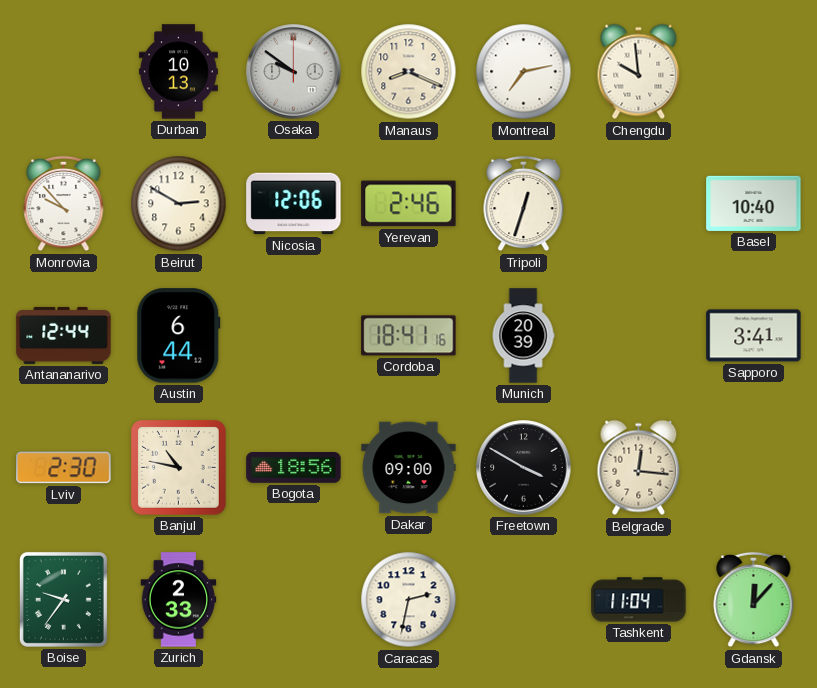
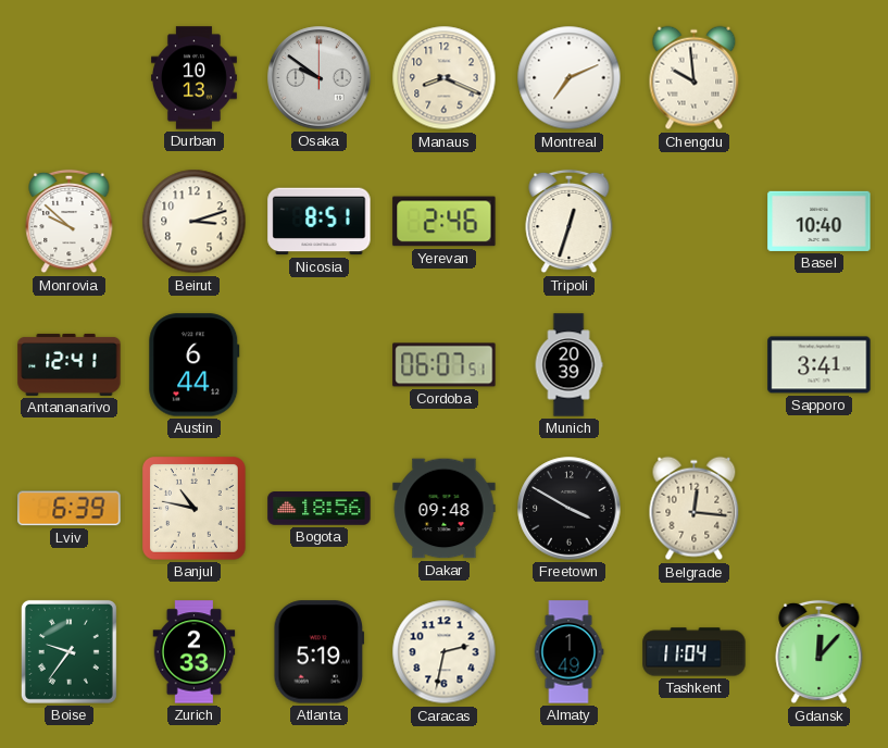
Montreal: 7:13 -> 7:11
Monrovia: 9:53 -> 9:52
Beirut: 2:50 -> 3:12
Nicosia: 12:06 -> 8:51
Antananarivo: 12:44 -> 12:41
Cordoba: 18:41 -> 06:07
Lviv: 2:30 -> 6:39
Dakar: 09:00 -> 09:48
Atlanta: none -> 5:19
Almaty: none -> 1:49
